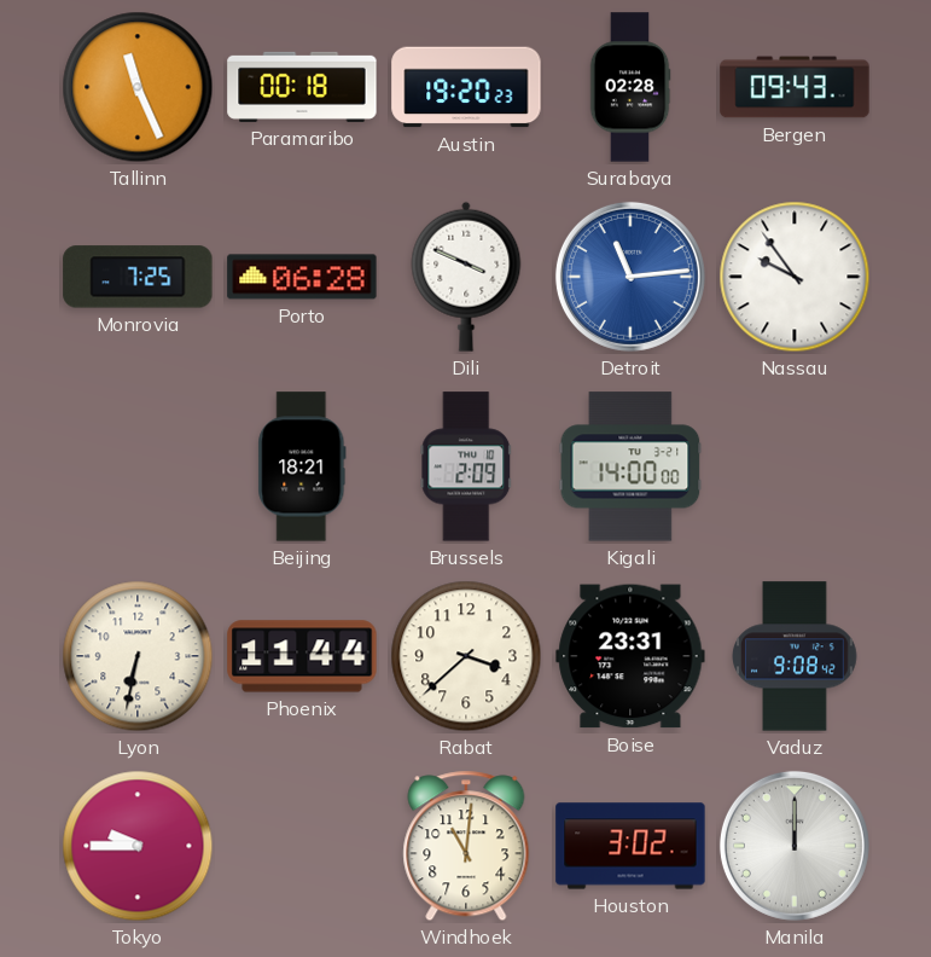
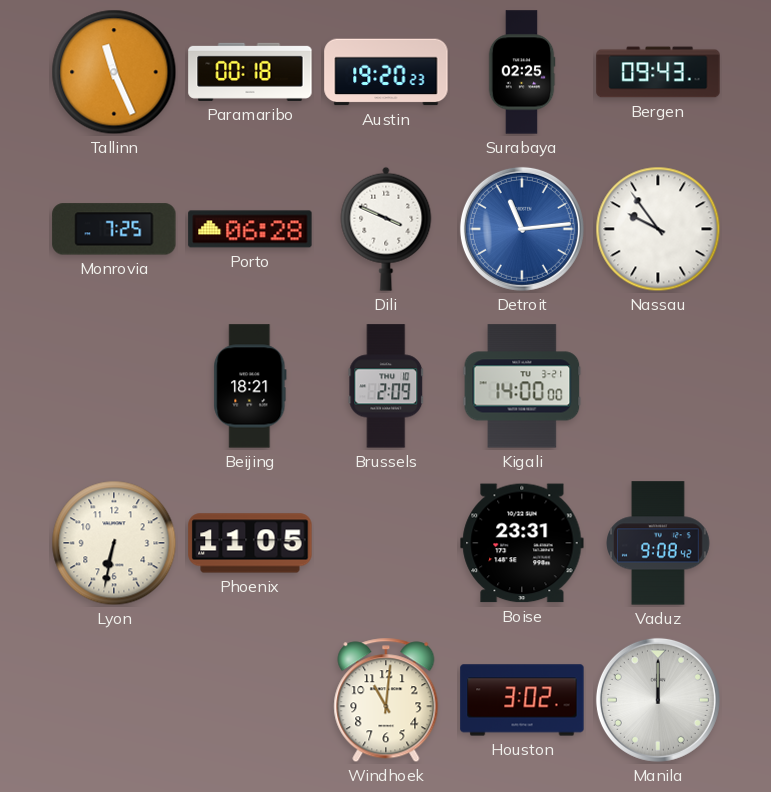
Surabaya: 02:28 -> 02:25
Phoenix: 11:44 -> 11:05
Rabat: 3:38 -> none
Tokyo: 9:45 -> none
